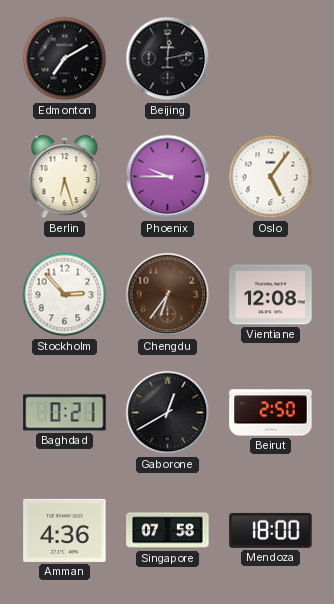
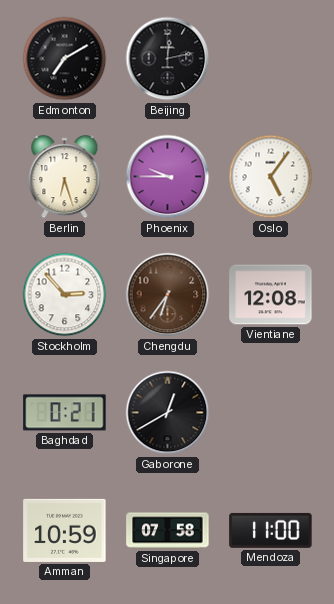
Beirut: 2:50 -> none
Amman: 4:36 -> 10:59
Mendoza: 18:00 -> 11:00
